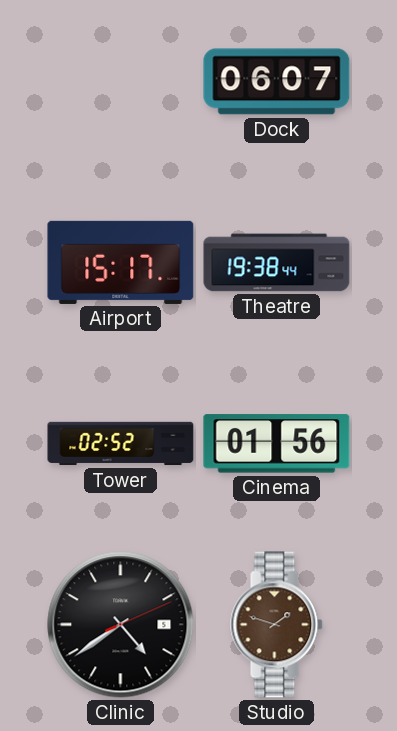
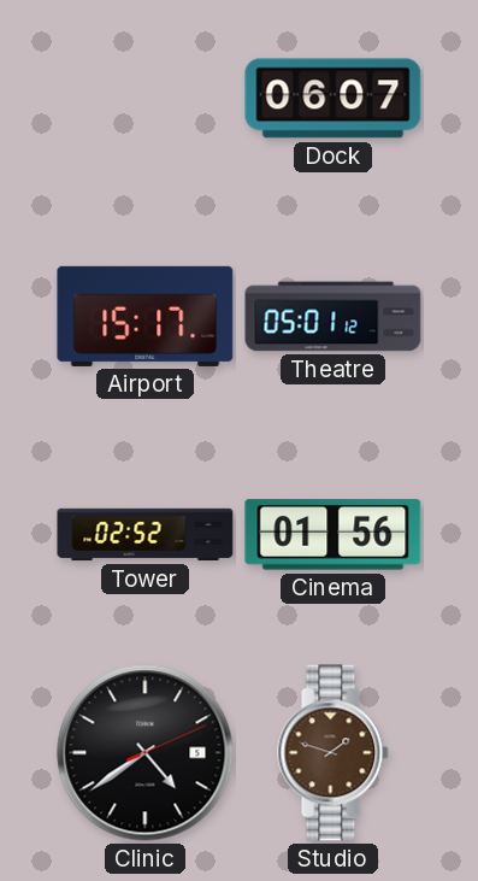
Theatre: 19:38 -> 05:01
